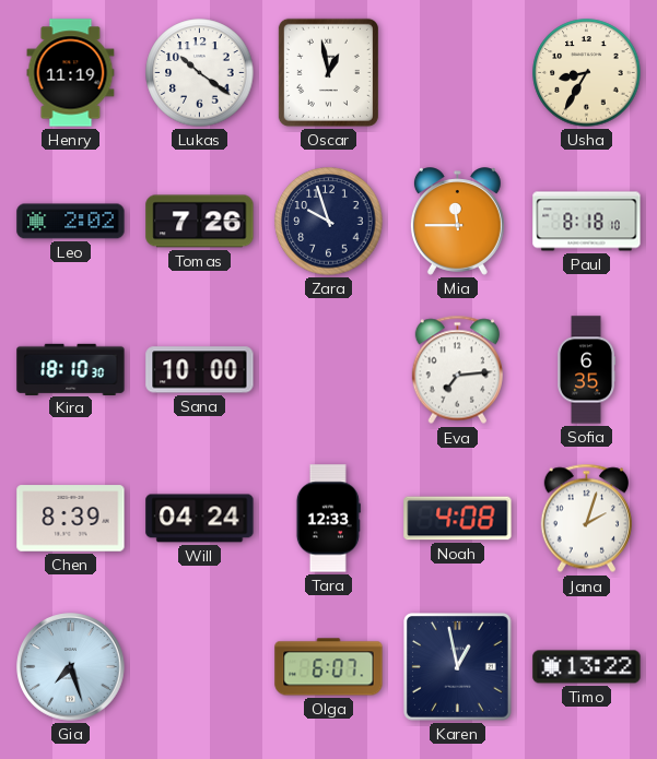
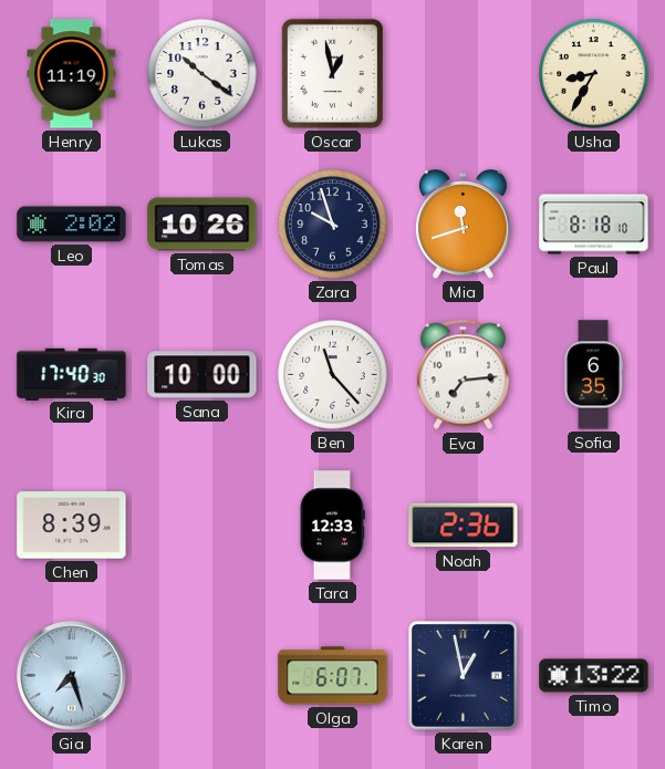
Tomas: 7:26 -> 10:26
Mia: 11:45 -> 11:42
Kira: 18:10 -> 17:40
Ben: none -> 11:23
Will: 04:24 -> none
Noah: 4:08 -> 2:36
Jana: 2:03 -> none
